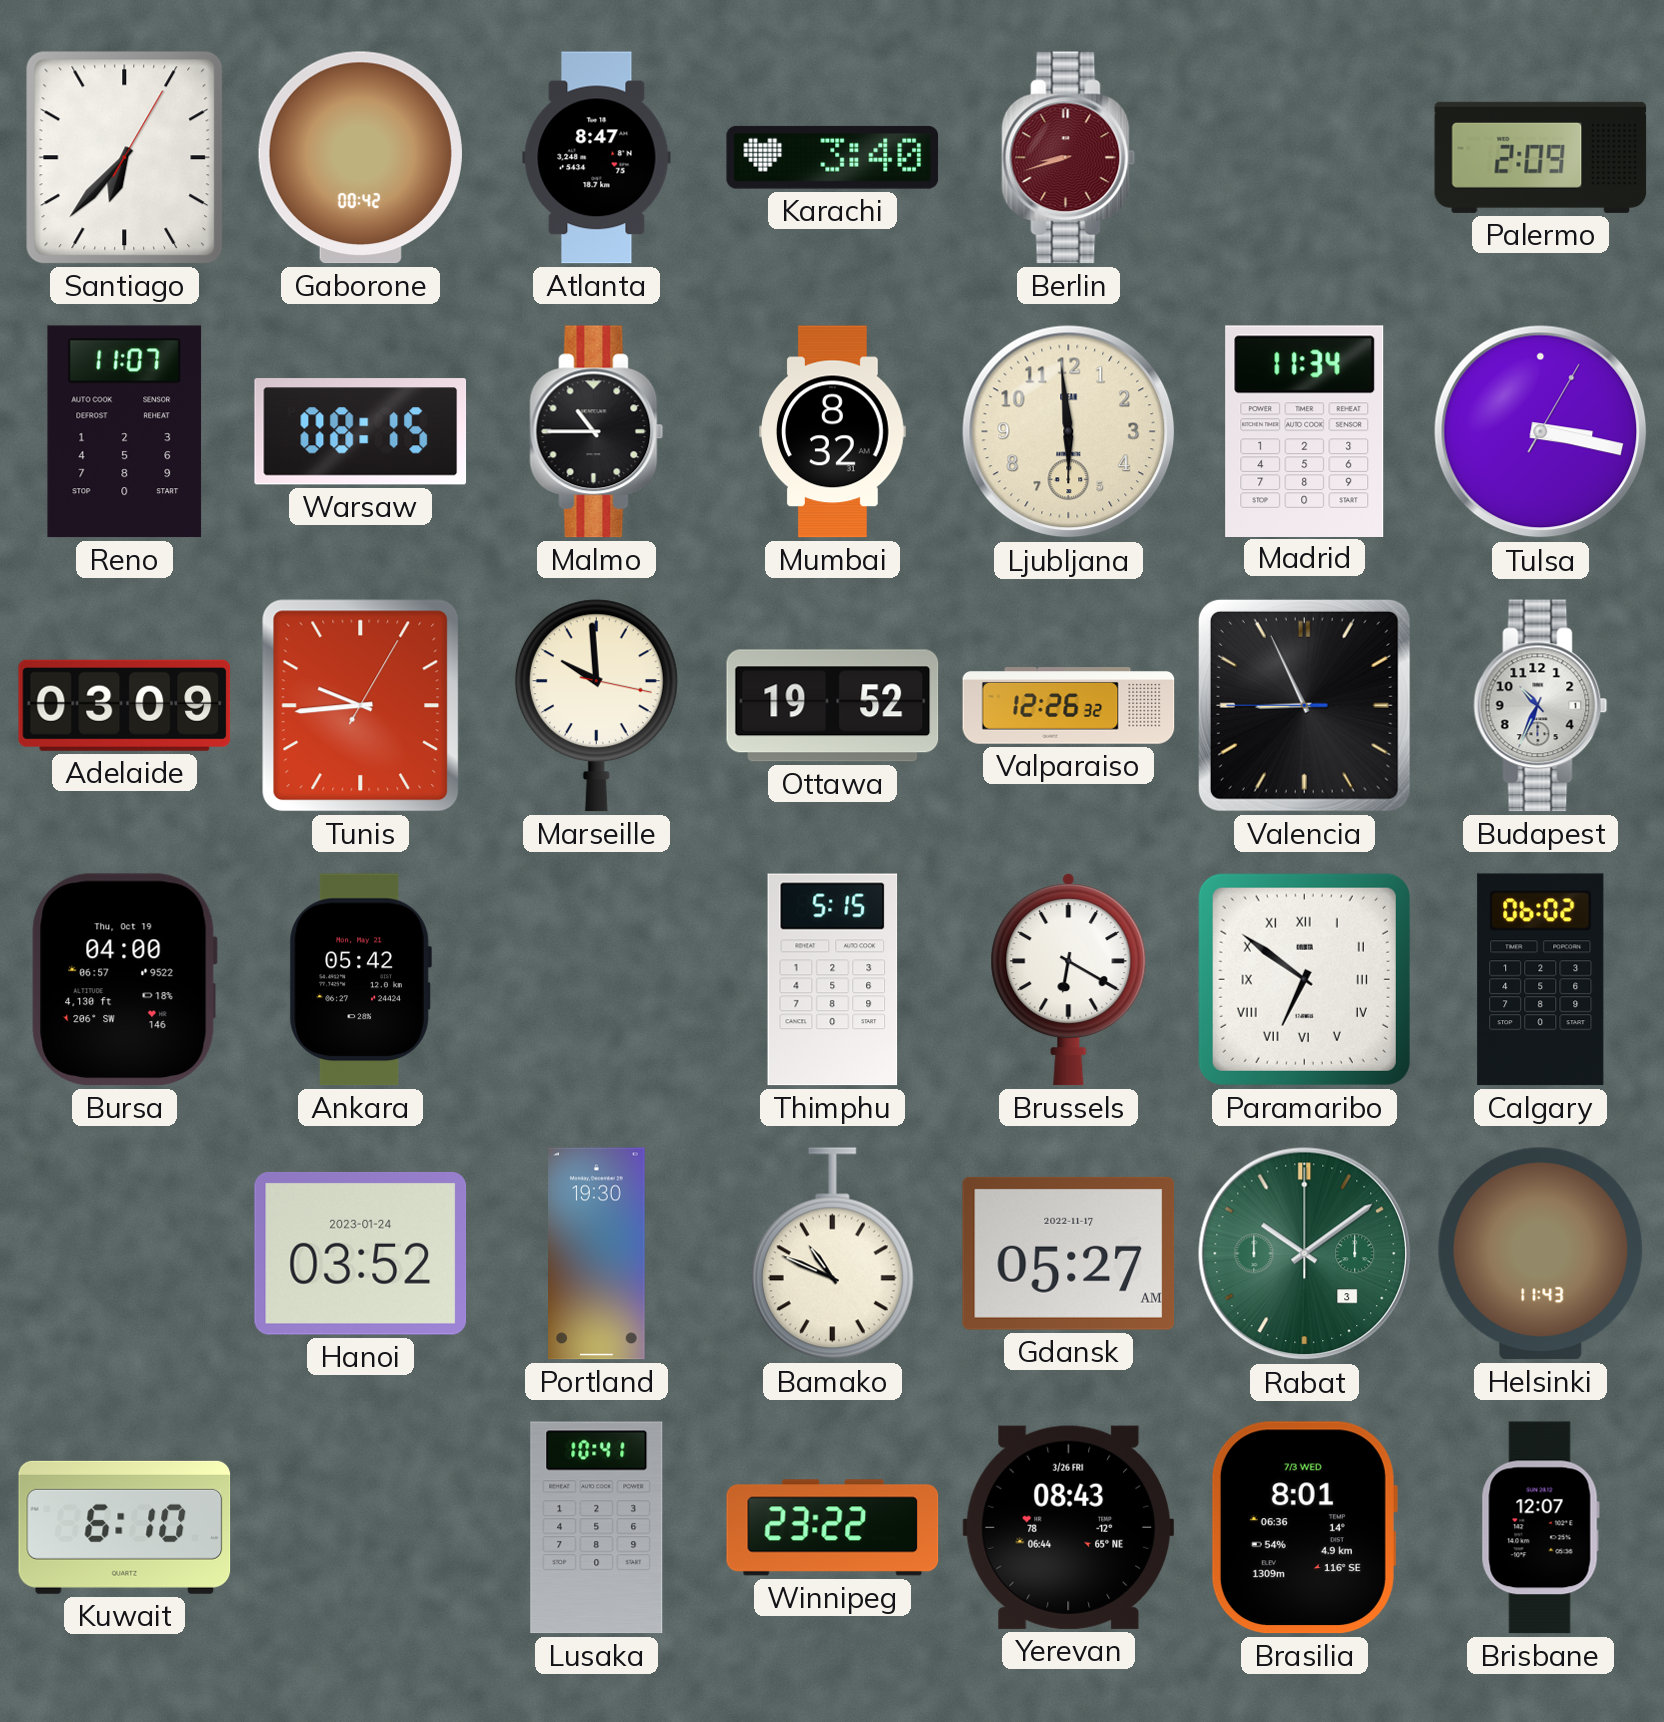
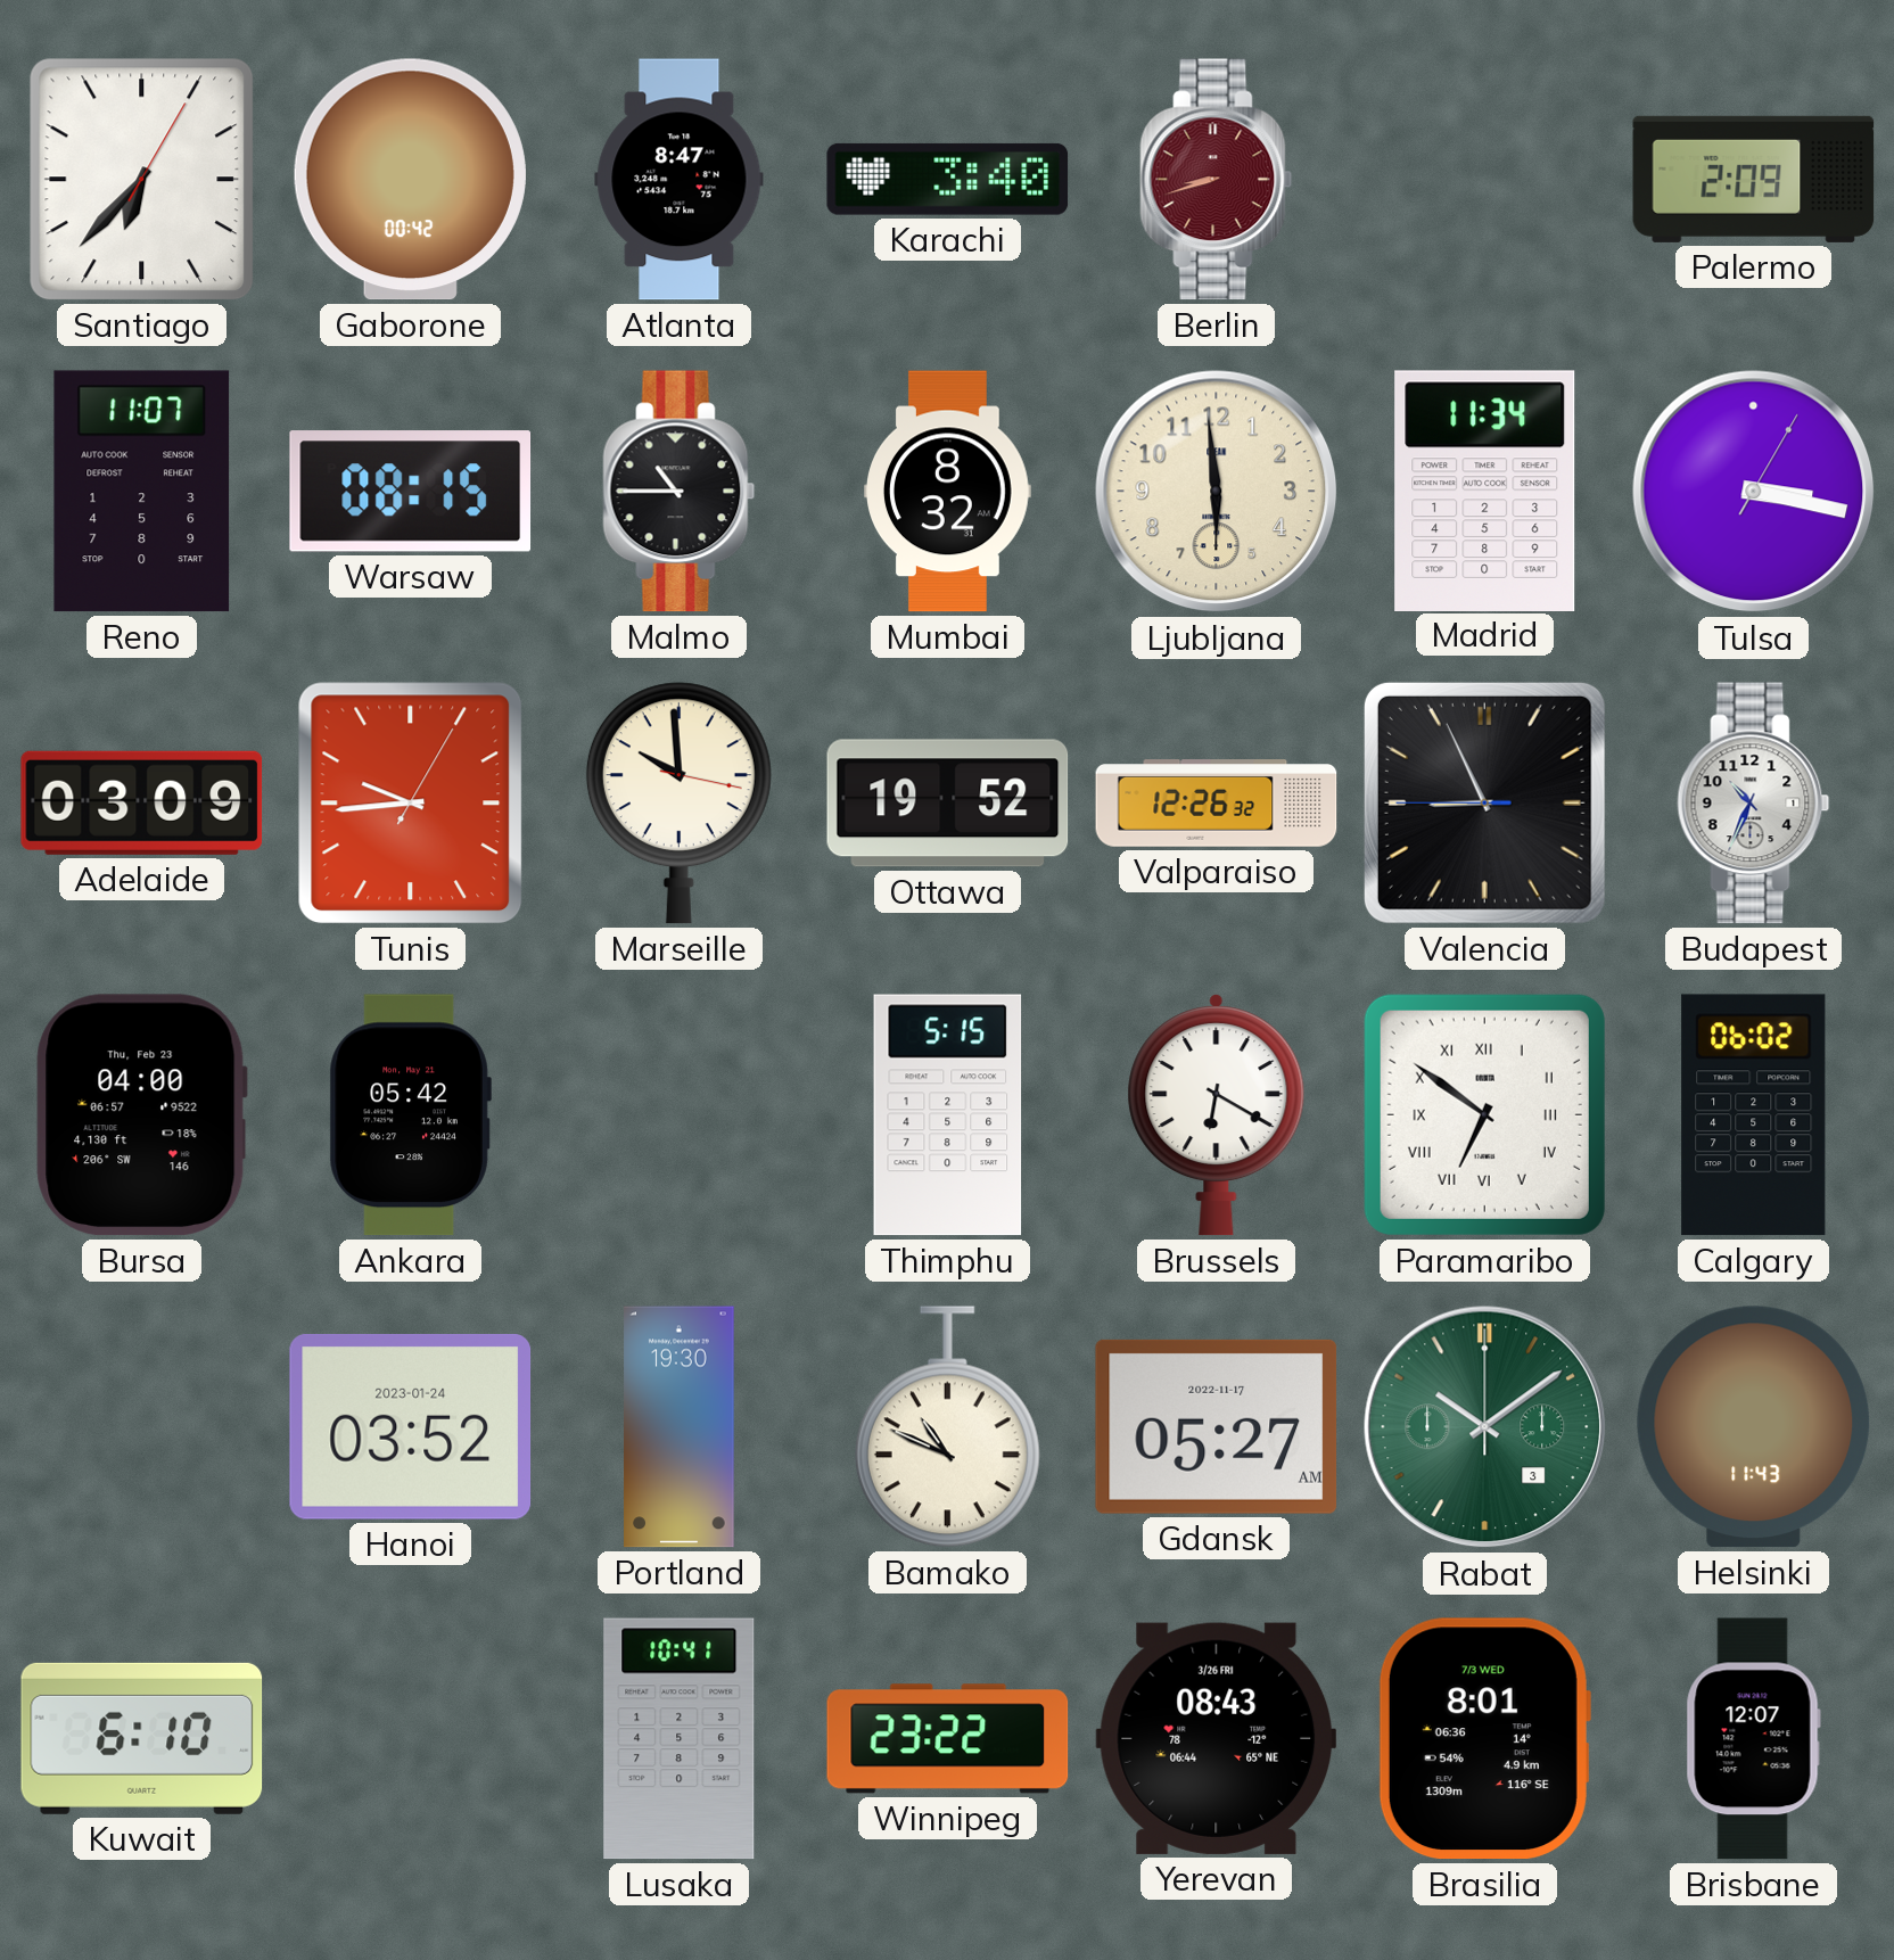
Bursa date: Thu, Oct 19 -> Thu, Feb 23
